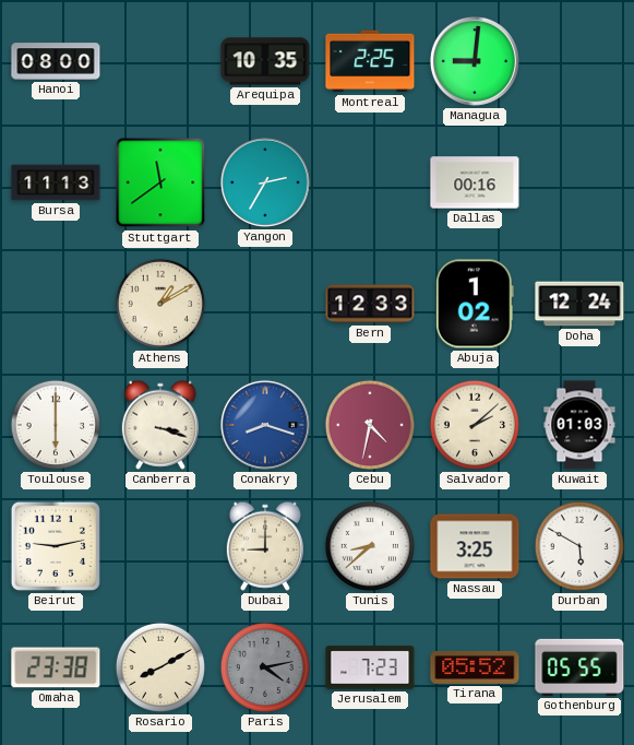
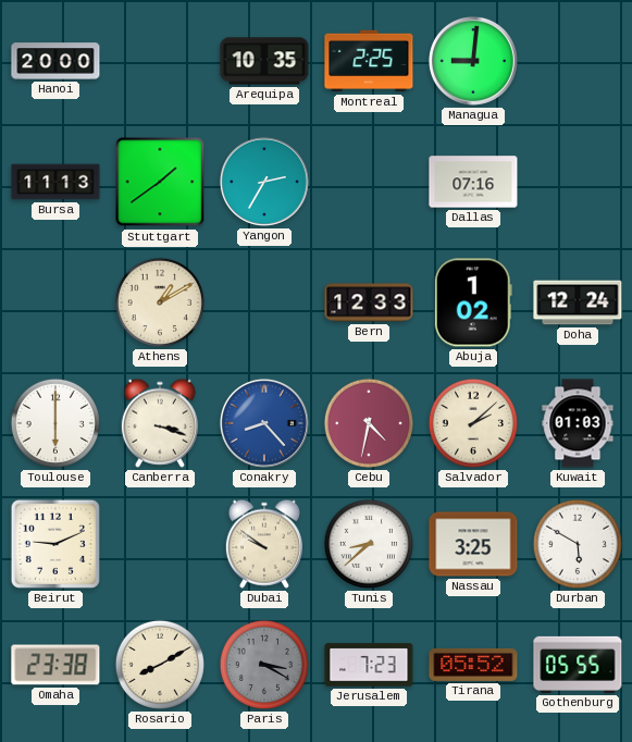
Hanoi: 08:00 -> 20:00
Stuttgart: 11:39 -> 1:39
Dallas: 00:16 -> 07:16
Conakry: 8:18 -> 8:23
Beirut: 9:13 -> 9:11
Dubai: 9:00 -> 9:51
Paris: 4:13 -> 3:20
